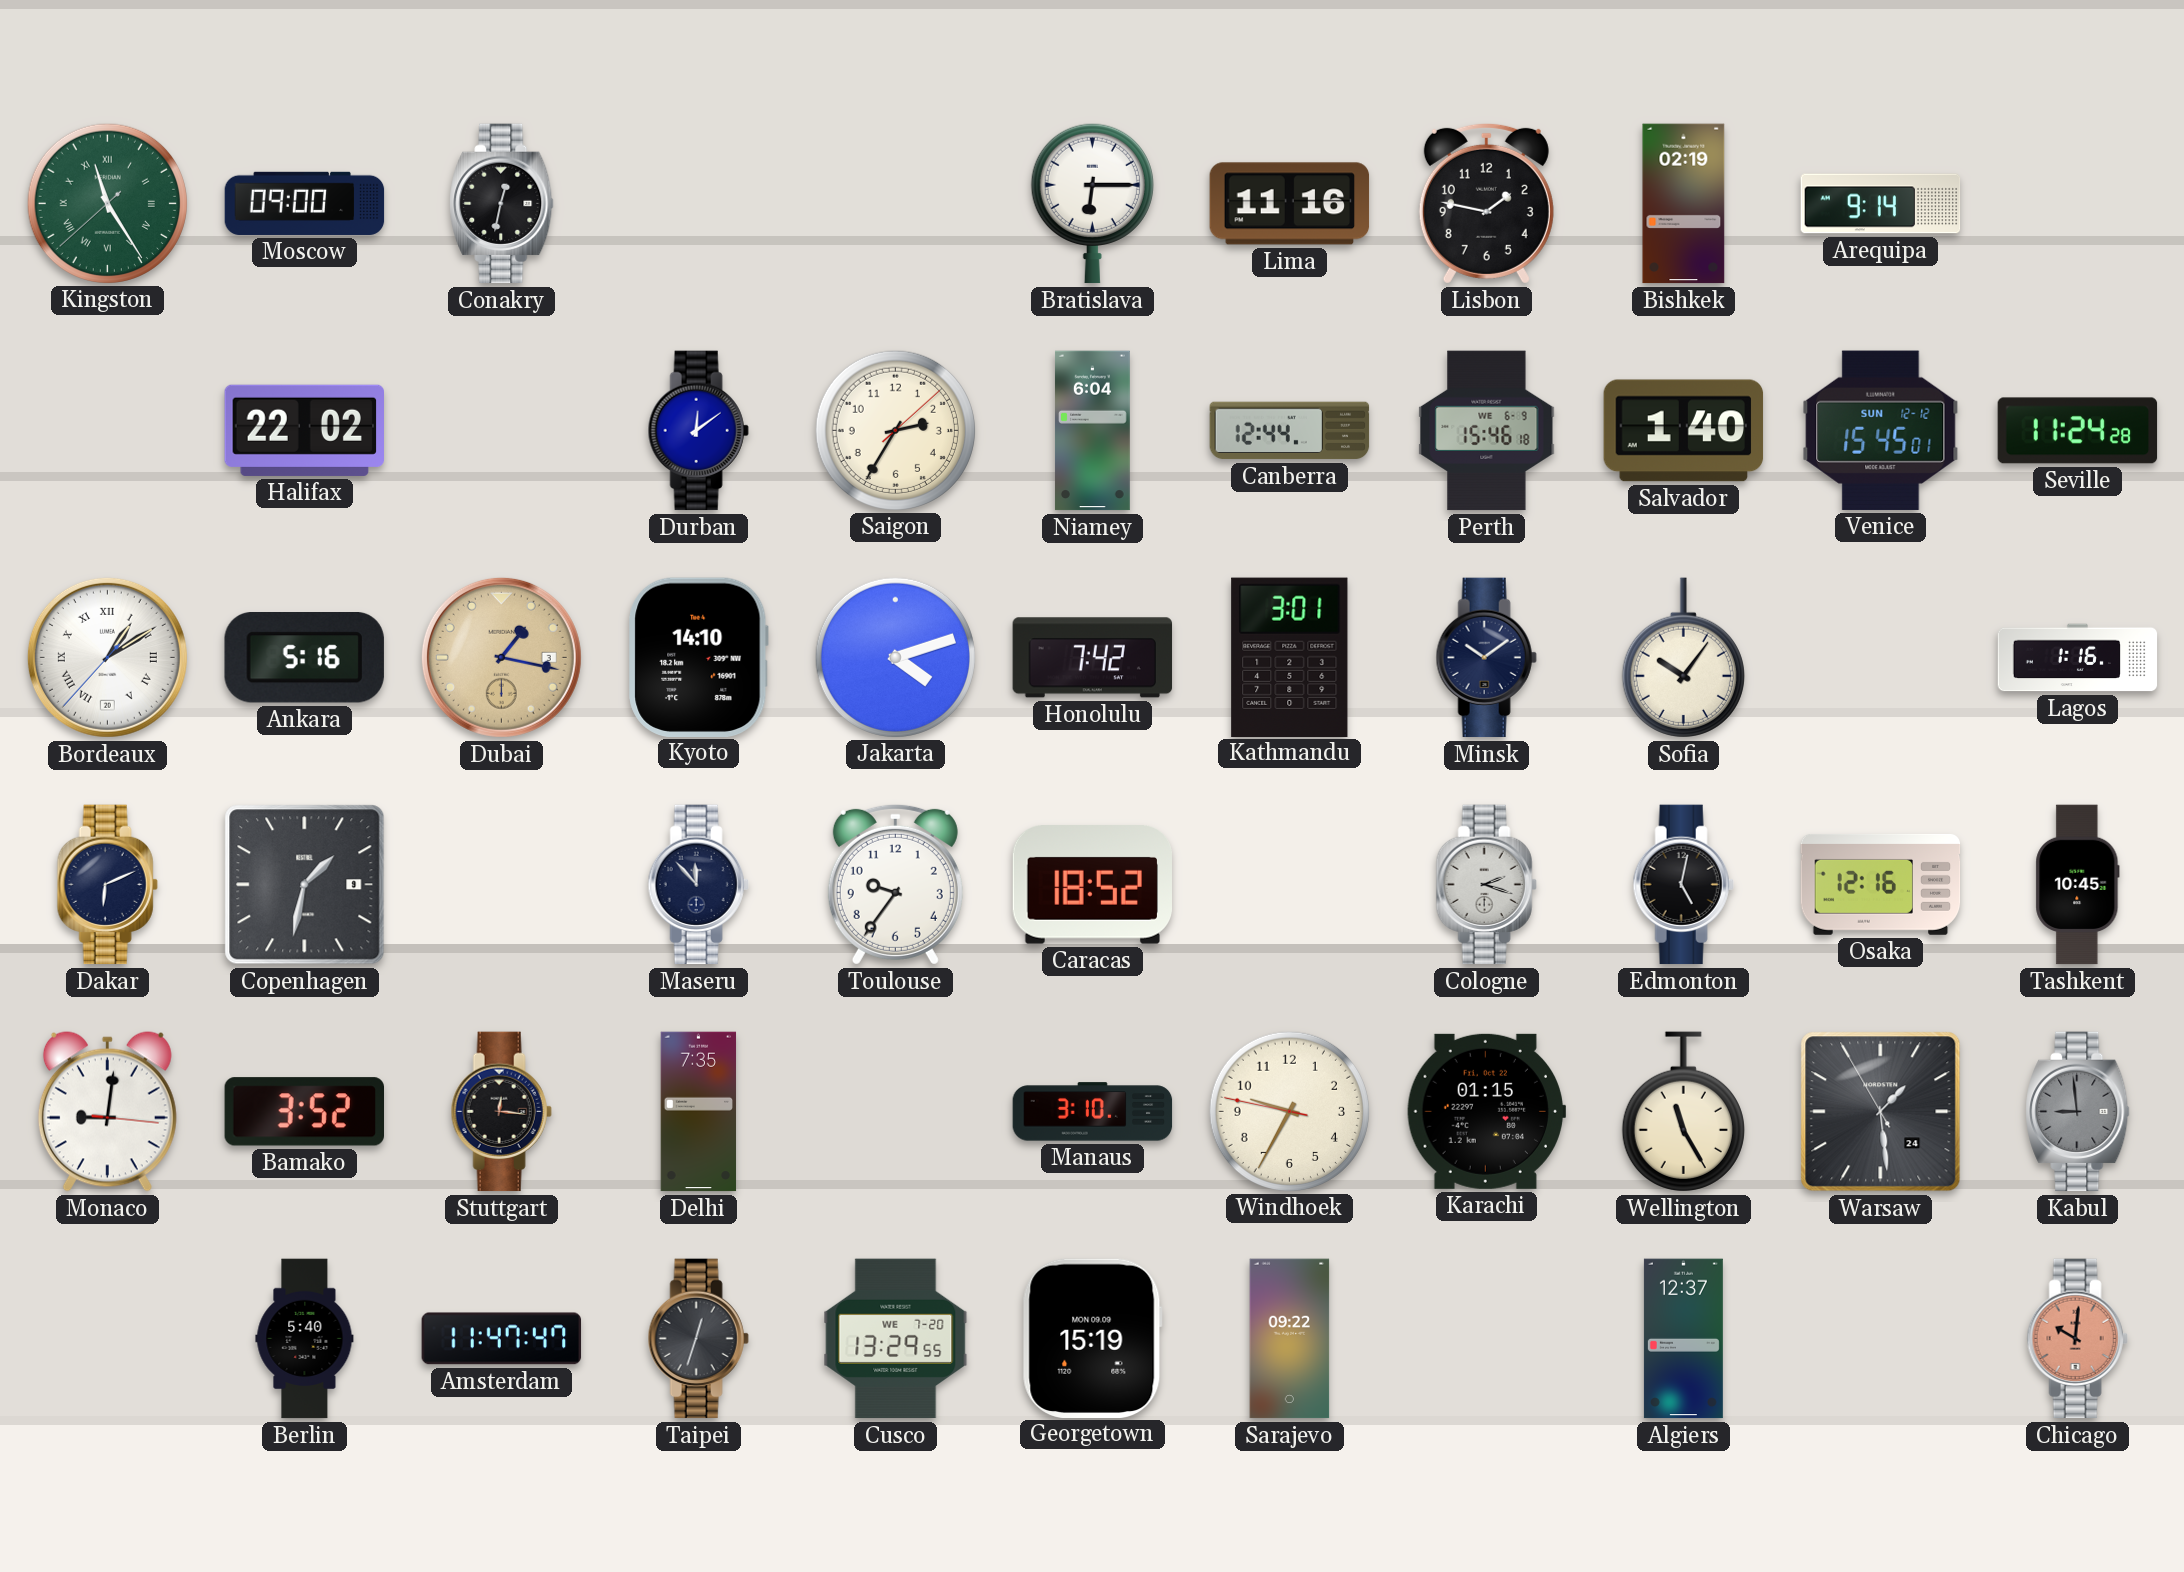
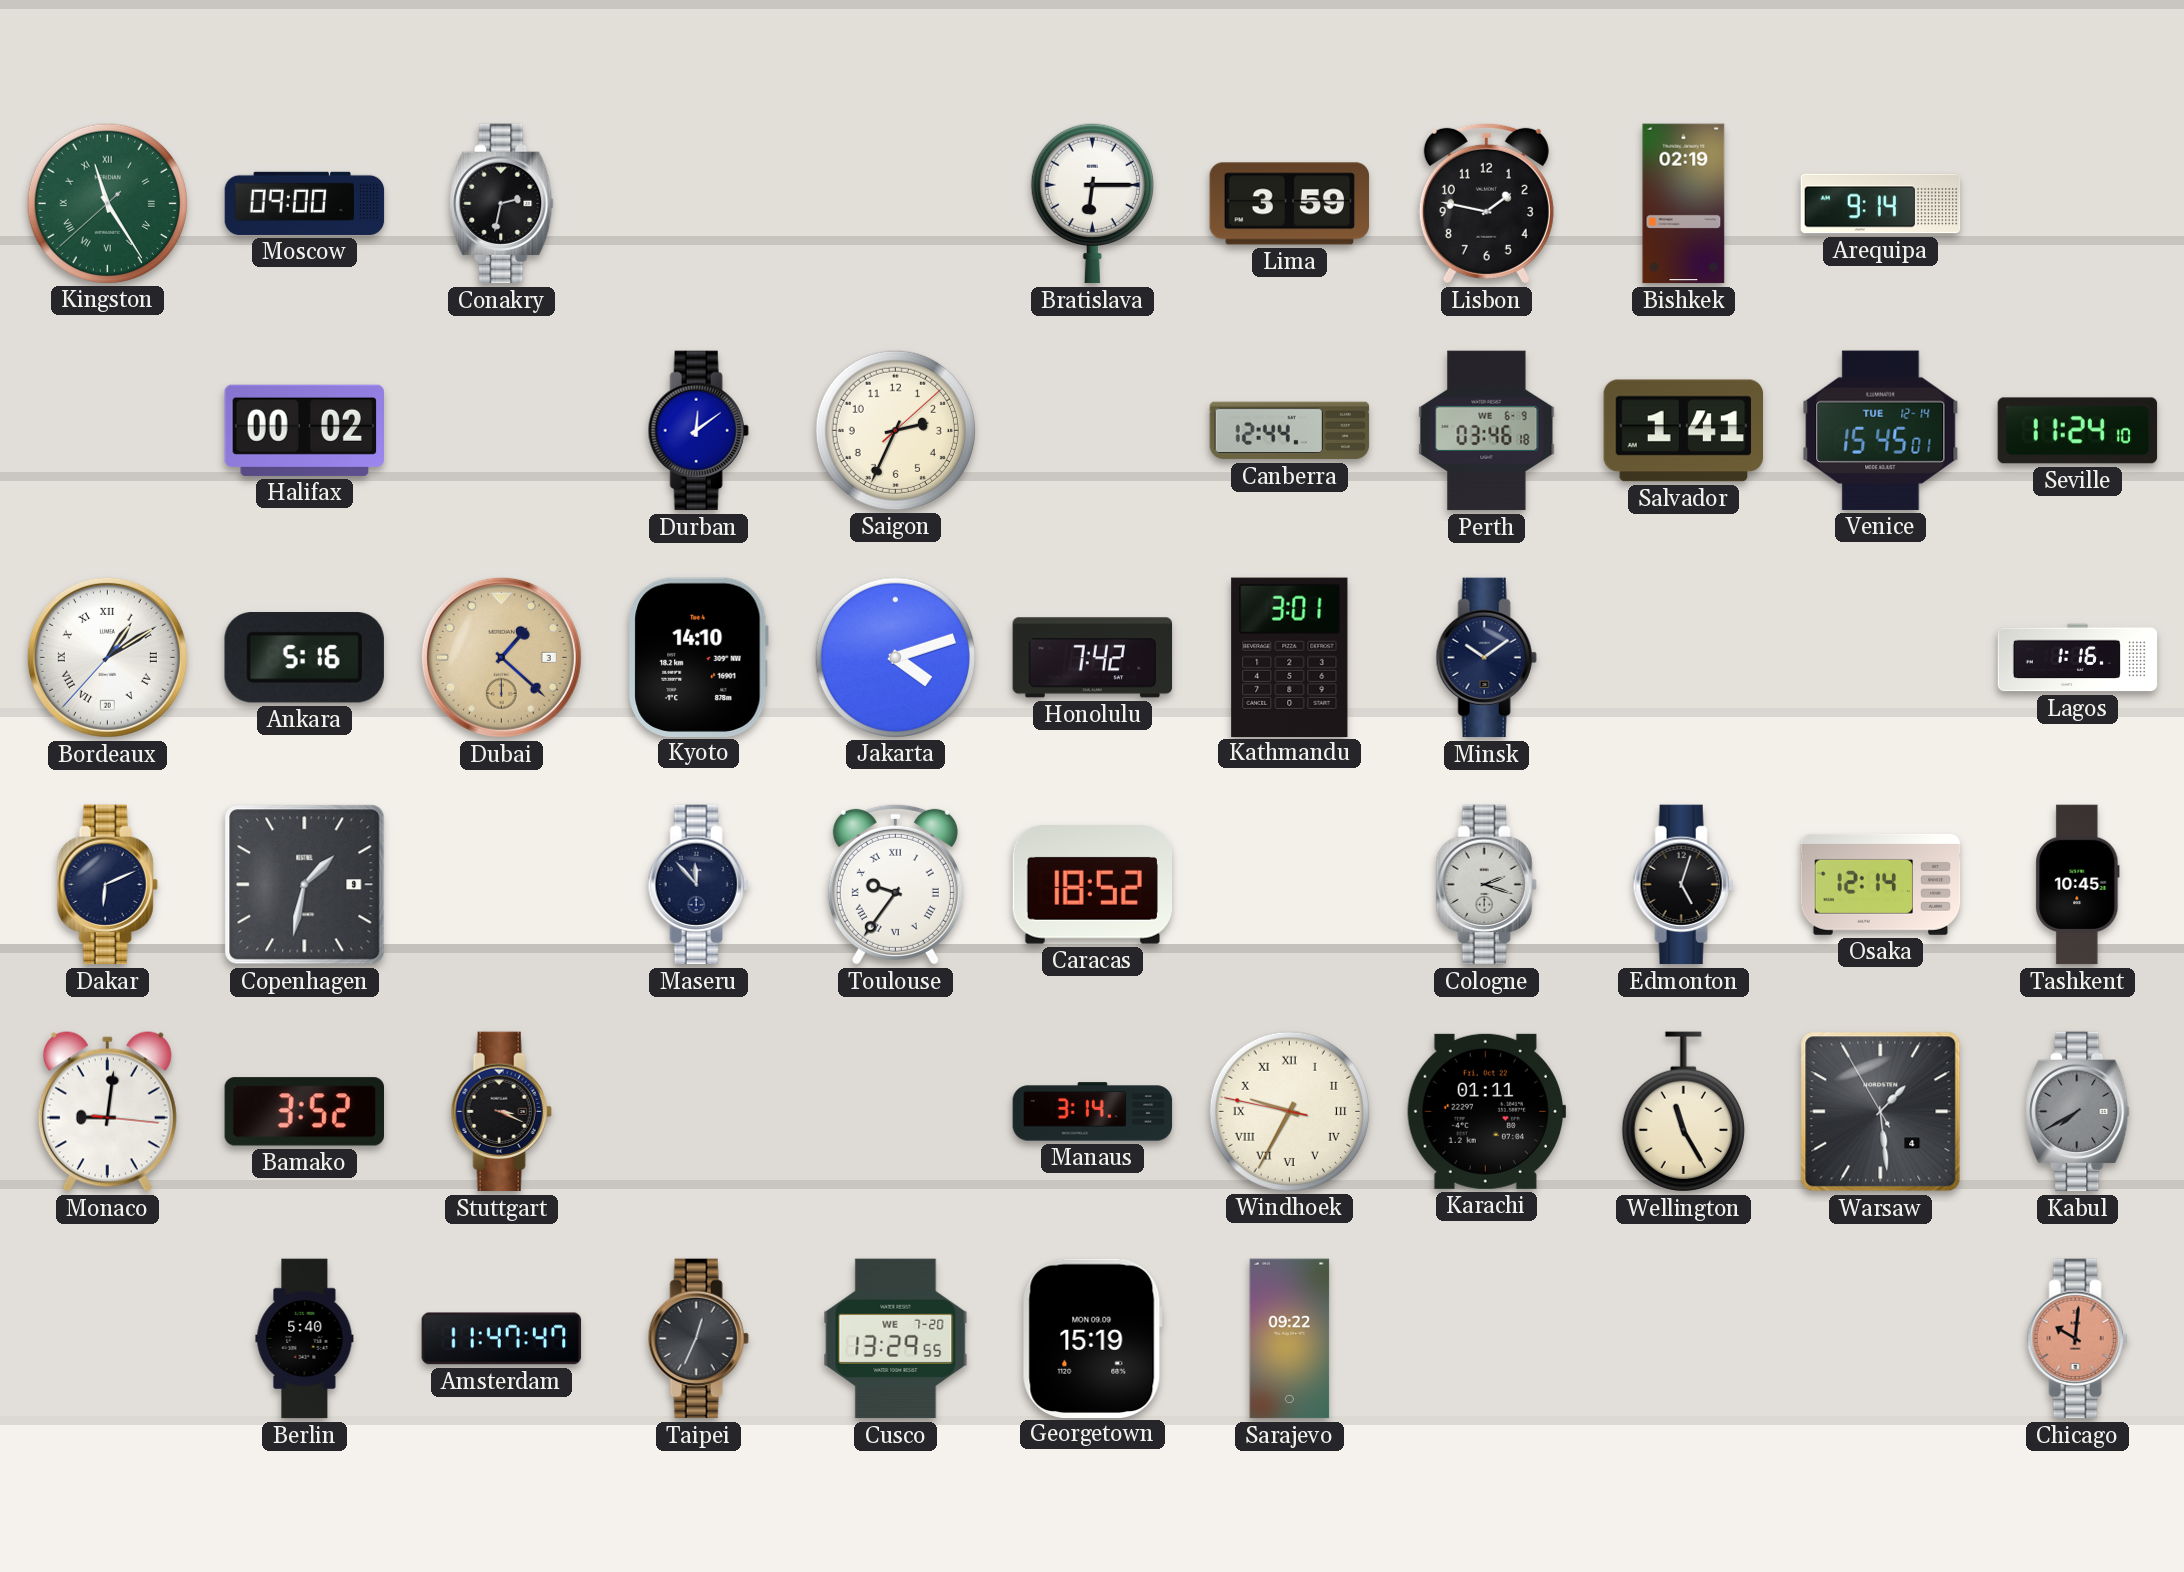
Conakry: 12:32 -> 2:32
Lima: 11:16 -> 3:59
Halifax: 22:02 -> 00:02
Saigon: 2:35 -> 2:34
Niamey: 6:04 -> none
Perth: 15:46 -> 03:46
Salvador: 1:40 -> 1:41
Venice date: SUN 12-12 -> TUE 12-14
Seville: 11:24:28 -> 11:24:10
Dubai: 1:17 -> 1:22
Sofia: 10:06 -> none
Toulouse numerals: Arabic -> Roman
Edmonton: 5:02 -> 5:03
Osaka: 12:16 -> 12:14
Stuttgart: 12:16 -> 3:19
Delhi: 7:35 -> none
Manaus: 3:10 -> 3:14
Windhoek numerals: Arabic -> Roman
Karachi: 01:15 -> 01:11
Warsaw date: 24 -> 4
Kabul: 8:59 -> 7:40
Taipei: 12:33 -> 12:34
Algiers: 12:37 -> none
